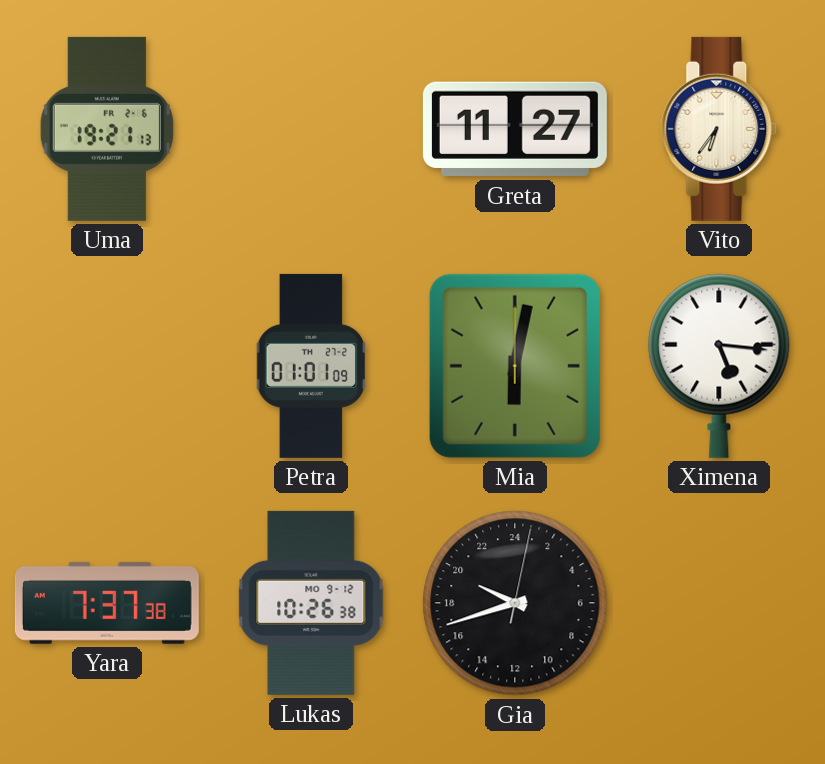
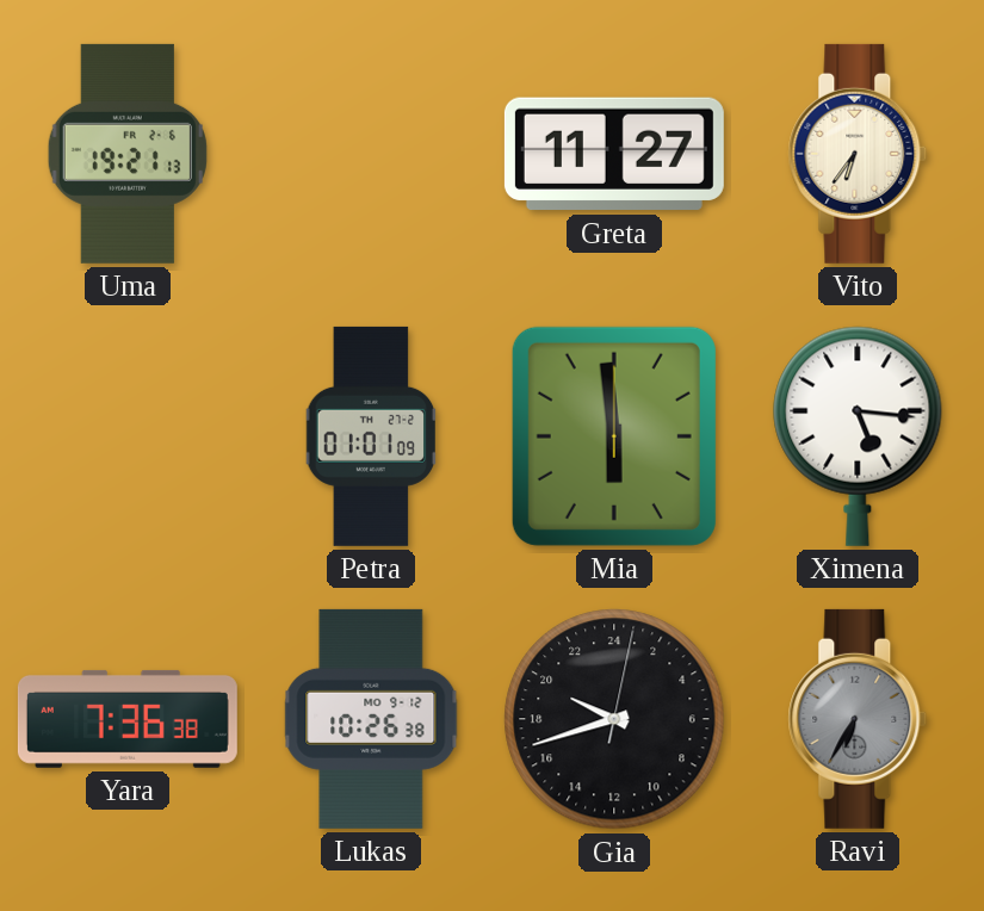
Mia: 6:02 -> 5:59
Yara: 7:37 -> 7:36
Ravi: none -> 6:35
